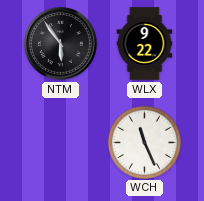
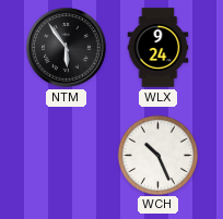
WLX: 9:22 -> 9:24
WCH: 11:26 -> 10:26
